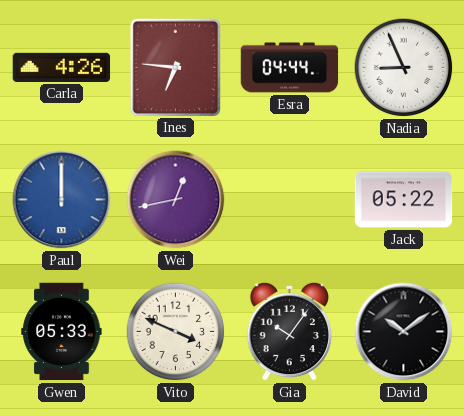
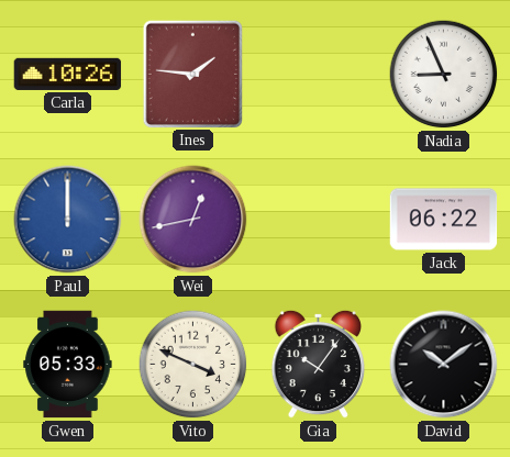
Carla: 4:26 -> 10:26
Ines: 6:46 -> 1:46
Esra: 04:44 -> none
Jack: 05:22 -> 06:22
